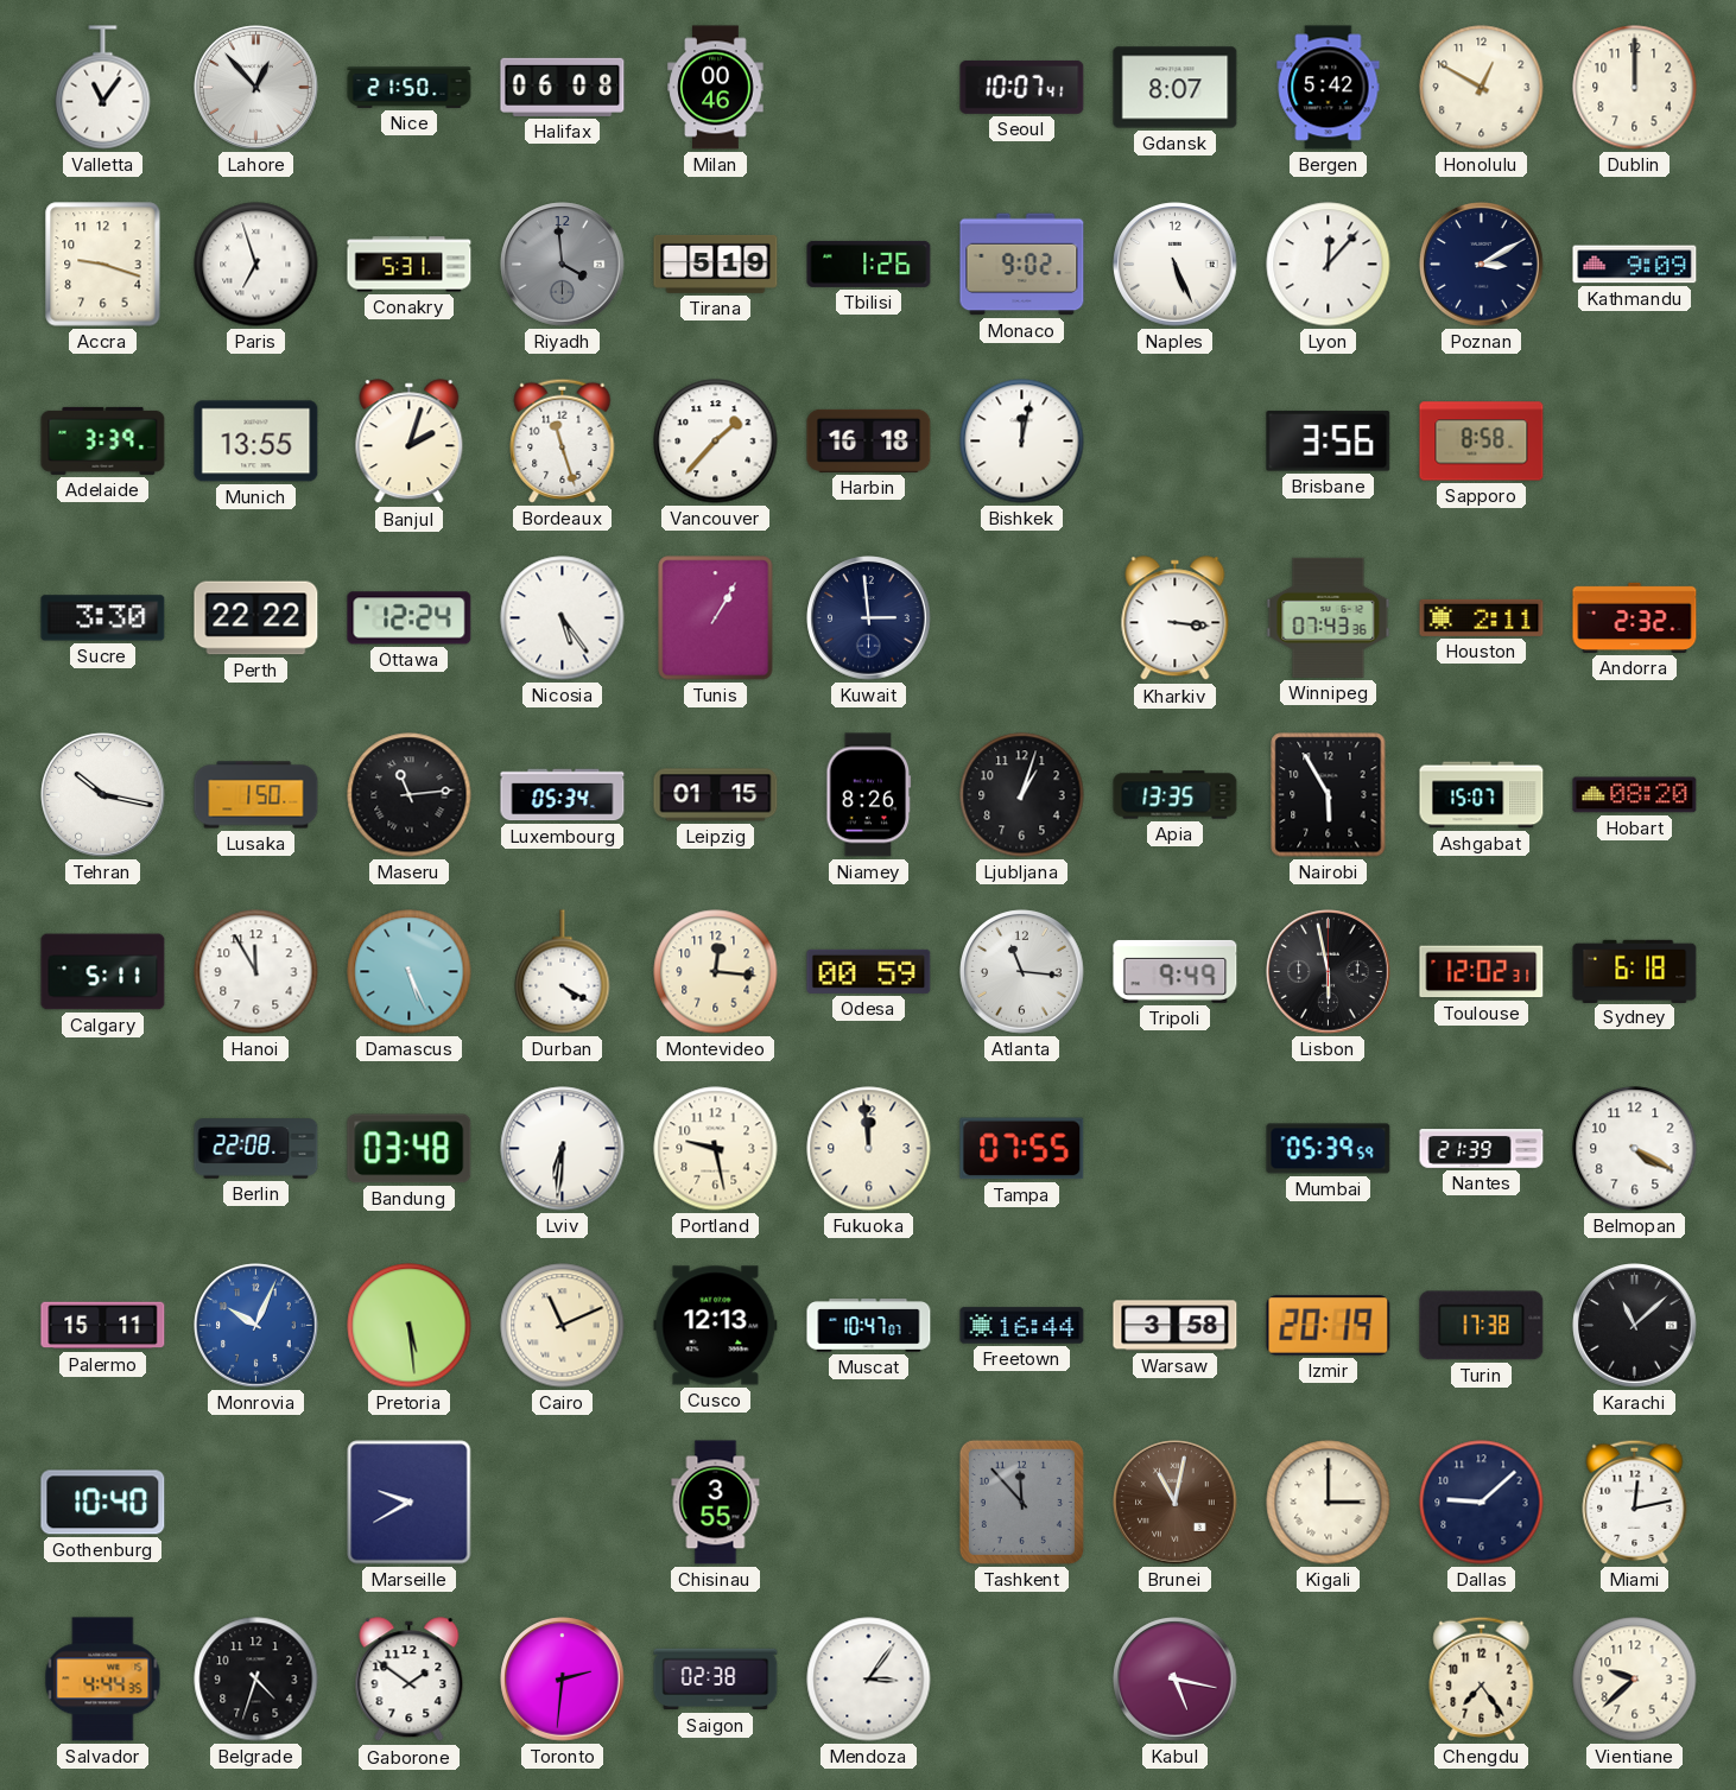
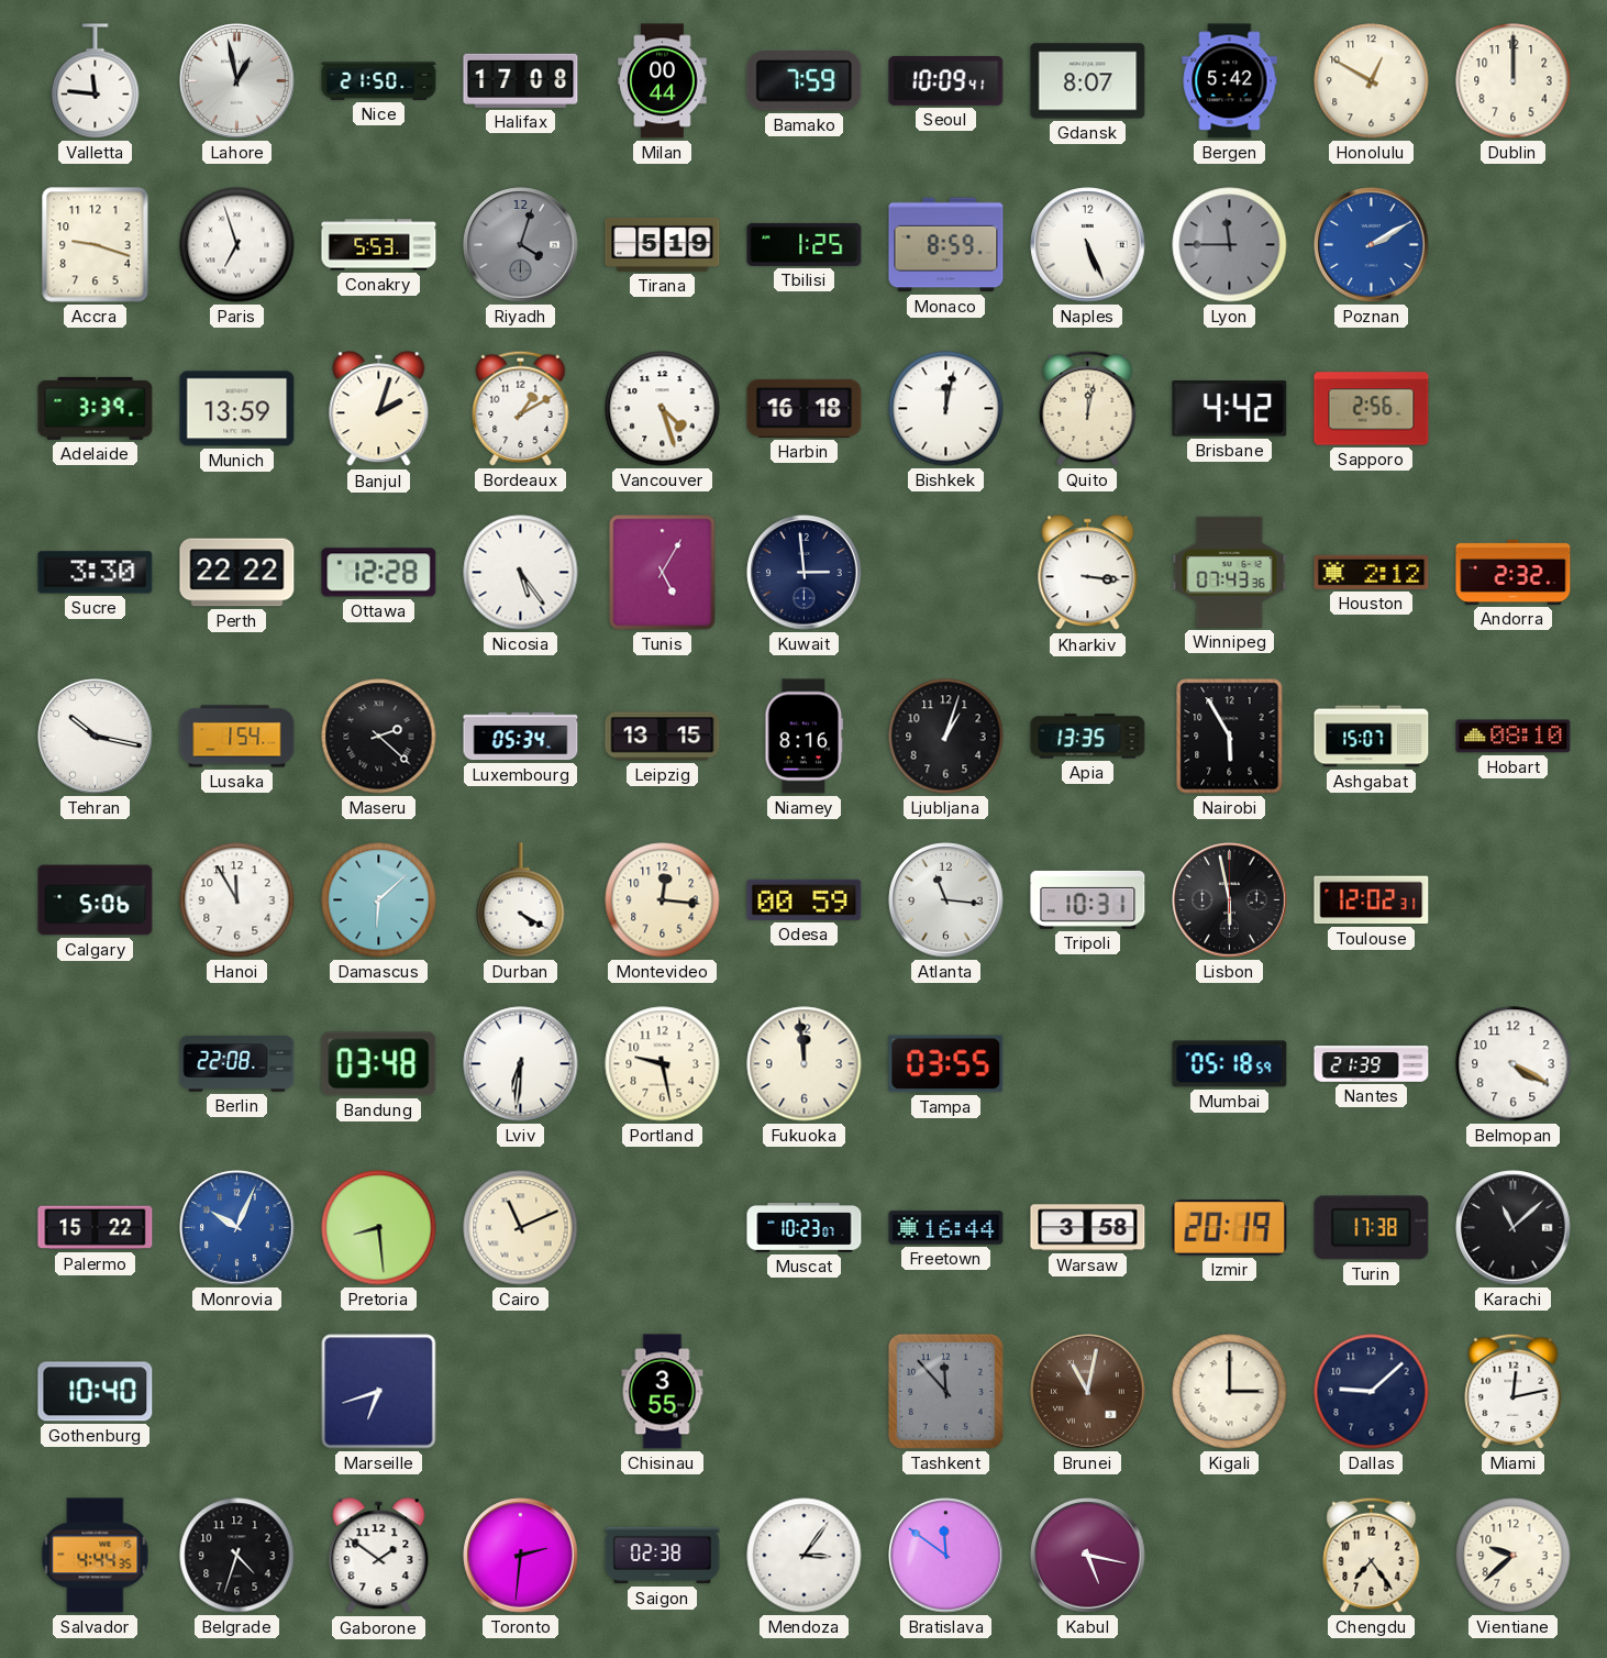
Valletta: 11:06 -> 11:46
Lahore: 12:53 -> 12:58
Halifax: 06:08 -> 17:08
Milan: 00:46 -> 00:44
Bamako: none -> 7:59
Seoul: 10:07 -> 10:09
Conakry: 5:31 -> 5:53
Riyadh: 3:59 -> 4:03
Tbilisi: 1:26 -> 1:25
Monaco: 9:02 -> 8:59
Lyon: 12:07 -> 11:45
Lyon dial: white -> grey
Poznan: 3:10 -> 2:10
Poznan dial: navy -> blue
Kathmandu: 9:09 -> none
Munich: 13:55 -> 13:59
Bordeaux: 11:27 -> 1:10
Vancouver: 1:37 -> 4:27
Quito: none -> 12:02
Brisbane: 3:56 -> 4:42
Sapporo: 8:58 -> 2:56
Ottawa: 12:24 -> 12:28
Tunis: 1:05 -> 5:05
Houston: 2:11 -> 2:12
Lusaka: 1:50 -> 1:54
Maseru: 11:14 -> 2:22
Leipzig: 01:15 -> 13:15
Niamey: 8:26 -> 8:16
Hobart: 08:20 -> 08:10
Calgary: 5:11 -> 5:06
Damascus: 5:26 -> 6:08
Tripoli: 9:49 -> 10:31
Sydney: 6:18 -> none
Tampa: 07:55 -> 03:55
Mumbai: 05:39 -> 05:18
Palermo: 15:11 -> 15:22
Pretoria: 5:29 -> 8:29
Cusco: 12:13 -> none
Muscat: 10:47 -> 10:23
Marseille: 9:40 -> 6:42
Bratislava: none -> 11:51
